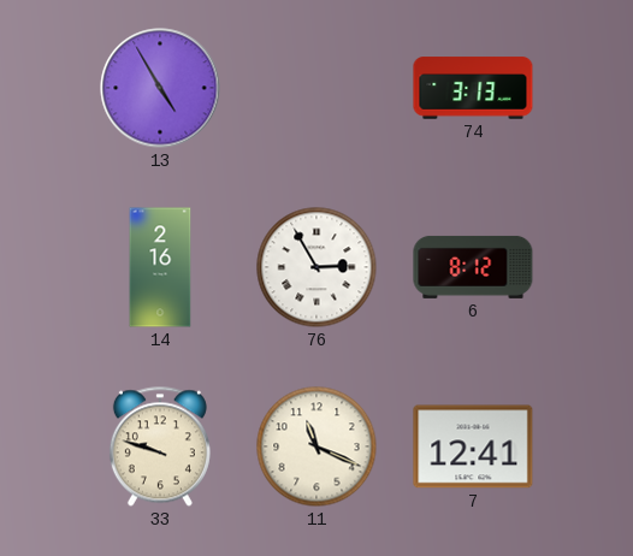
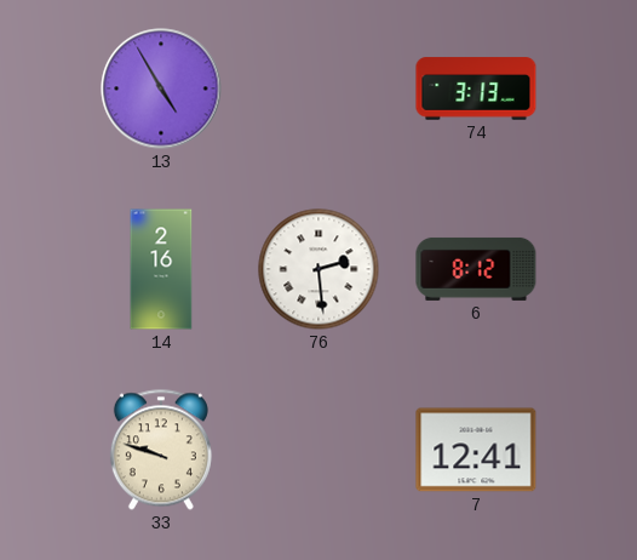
76: 2:55 -> 2:29
11: 11:19 -> none
